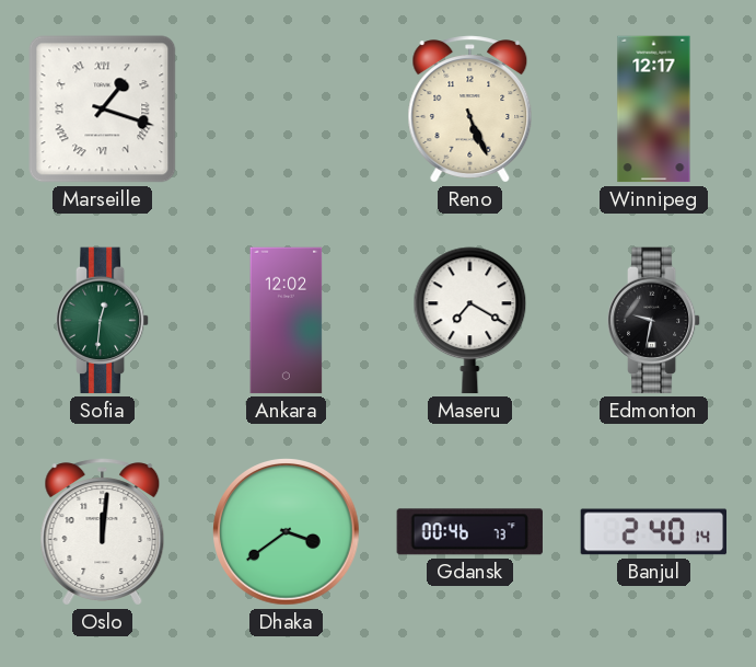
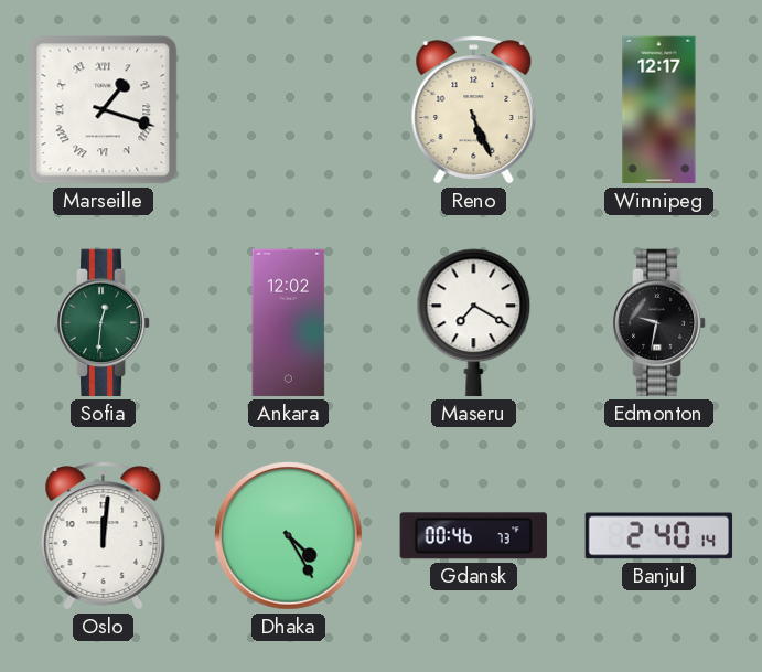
Dhaka: 3:39 -> 4:25
